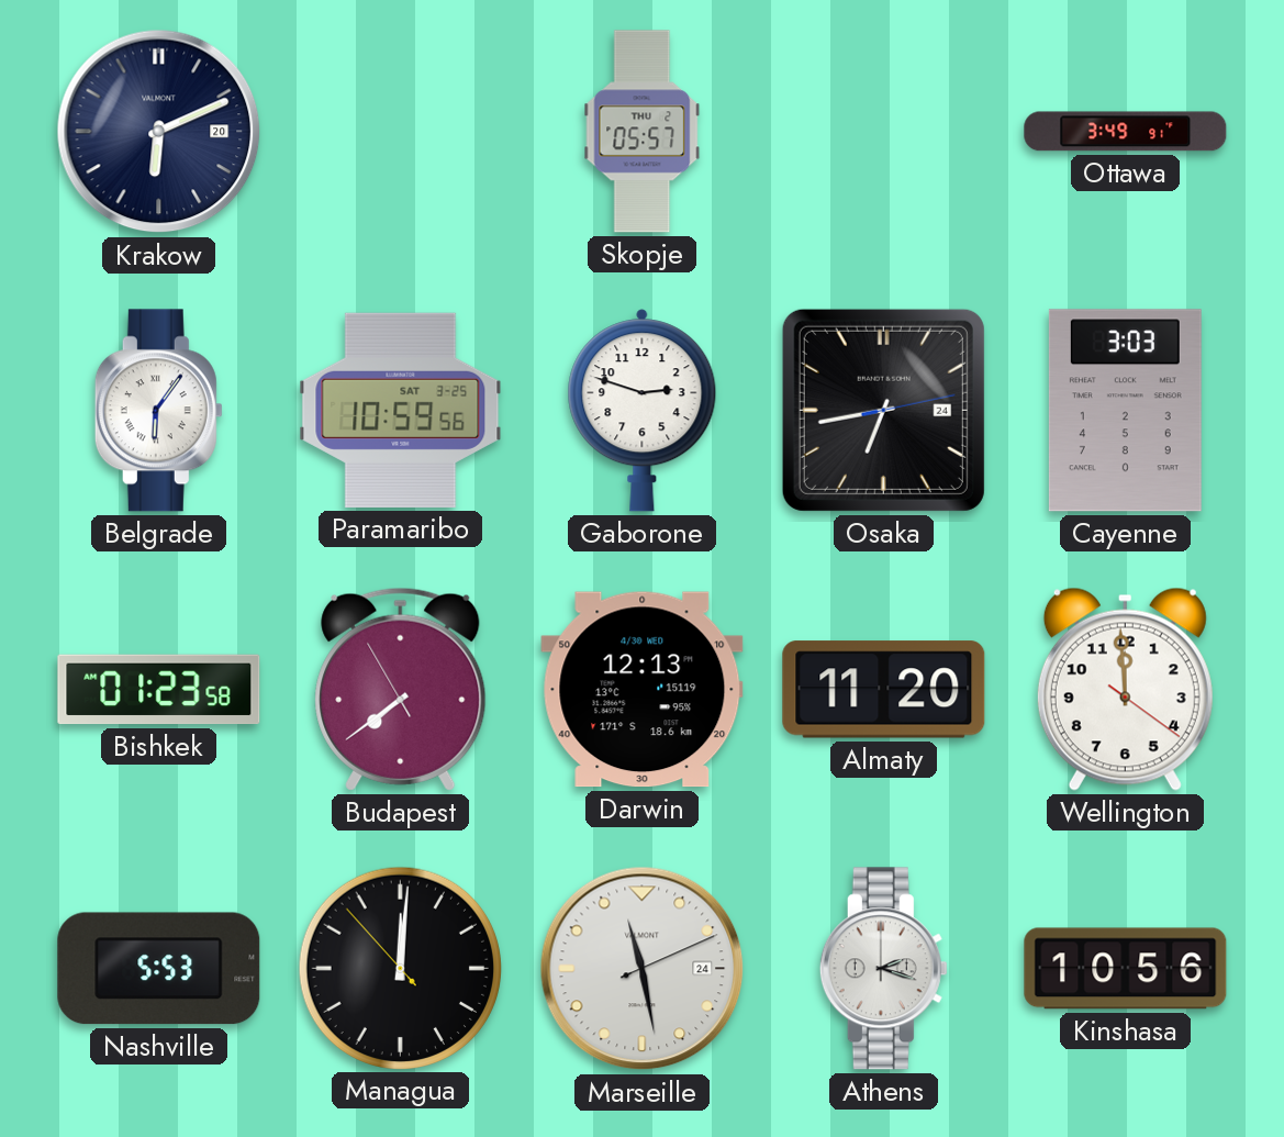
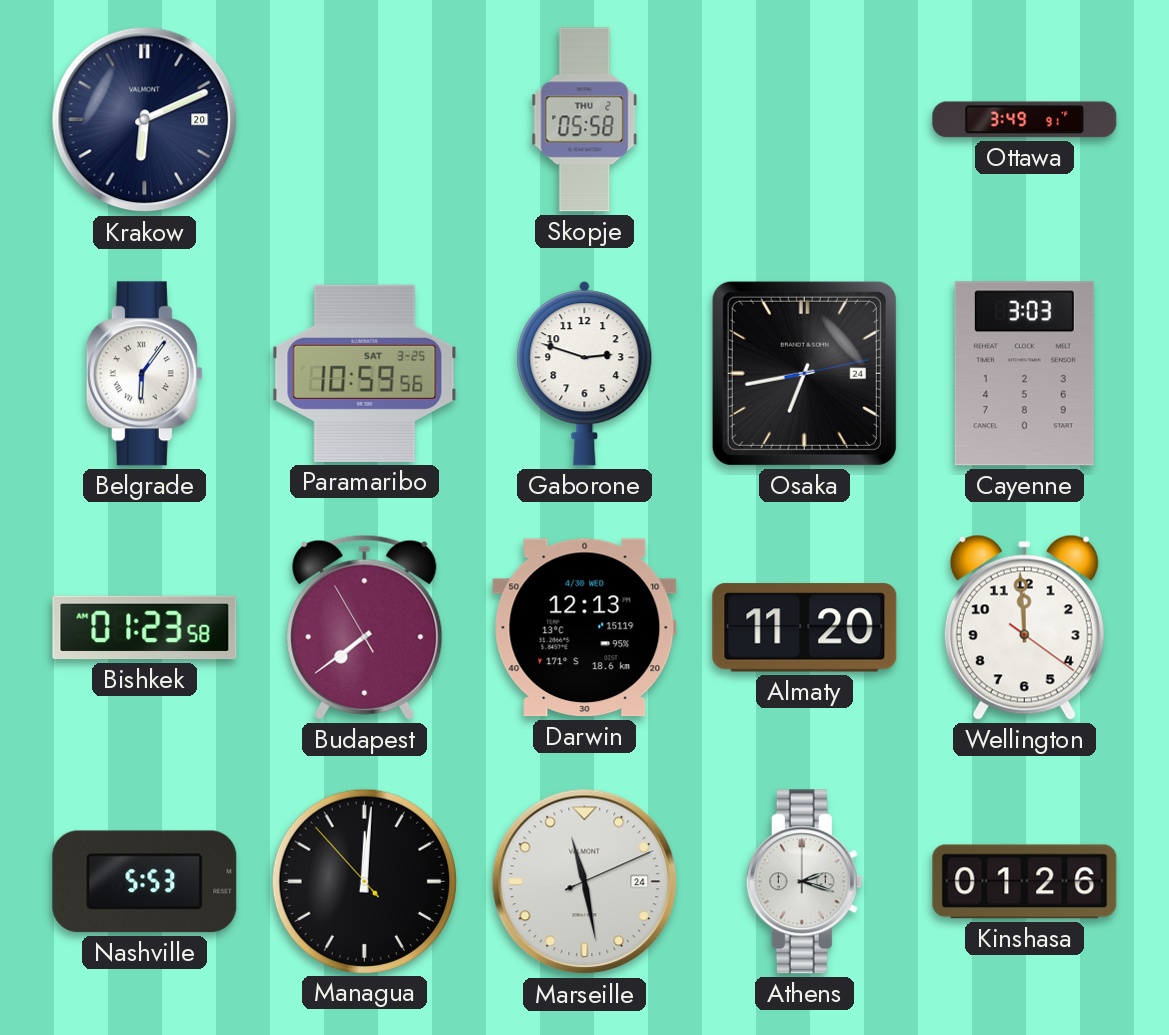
Skopje: 05:57 -> 05:58
Kinshasa: 10:56 -> 01:26
